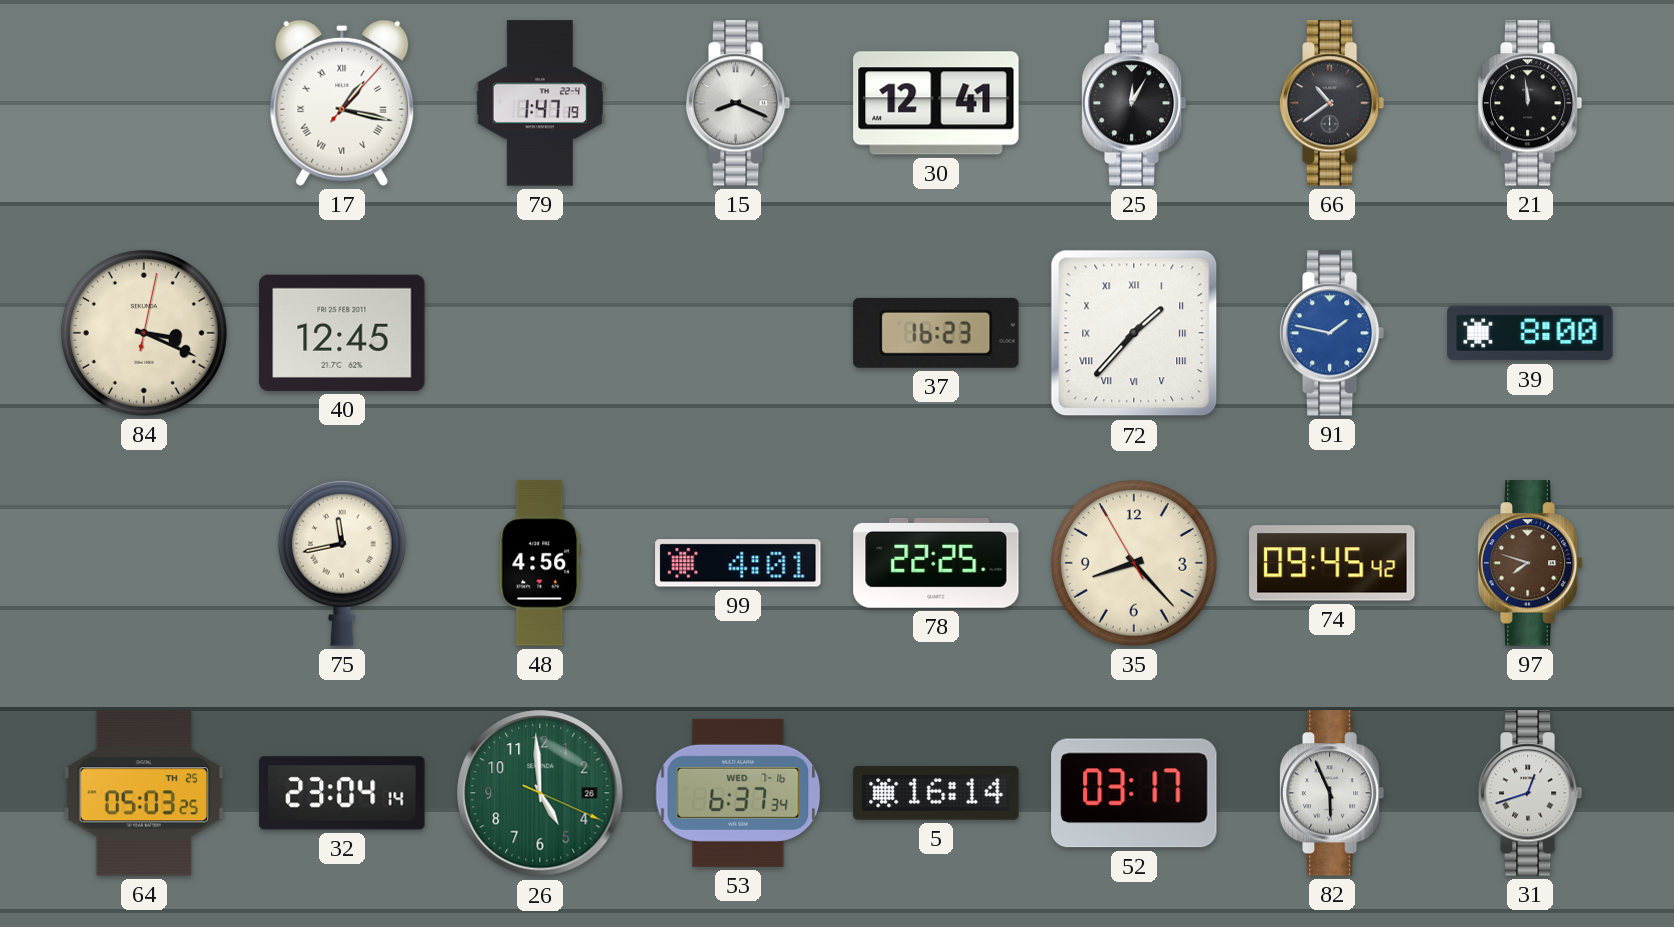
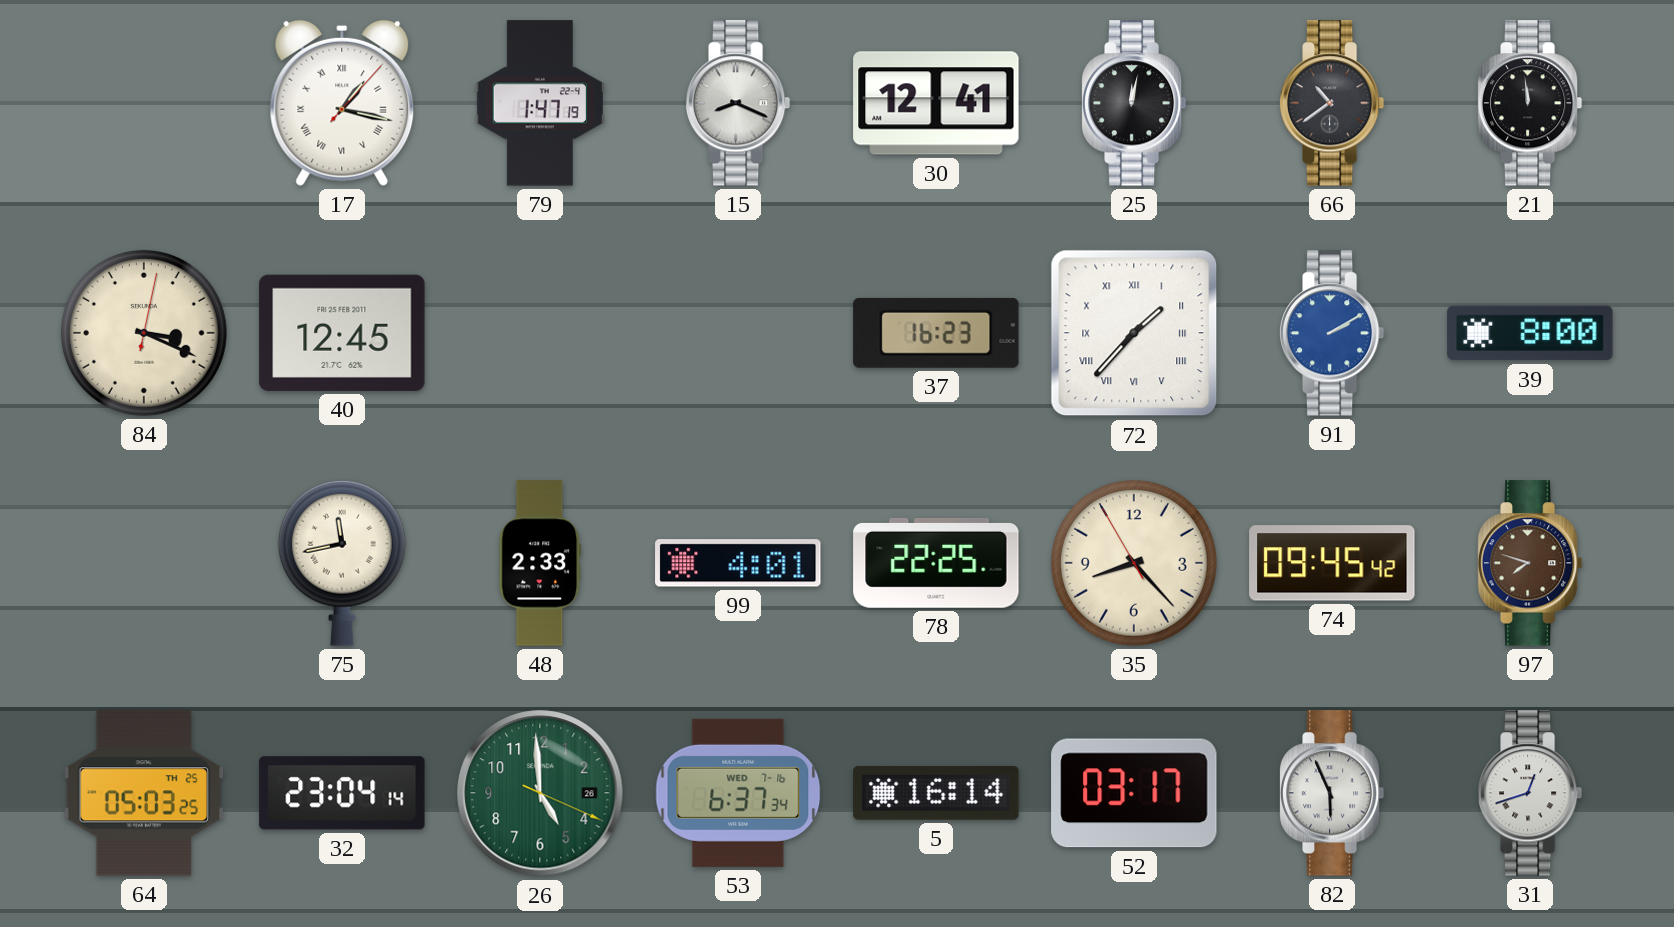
25: 12:05 -> 12:02
91: 1:47 -> 2:10
48: 4:56 -> 2:33
